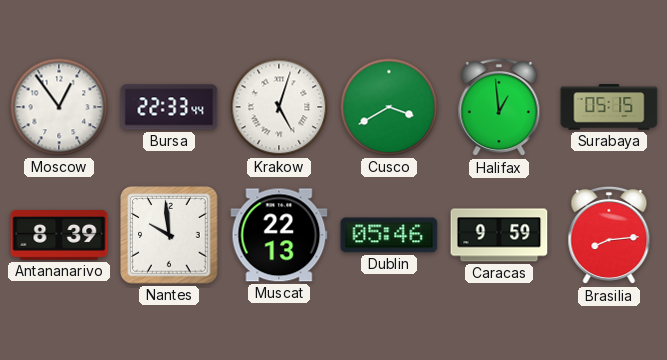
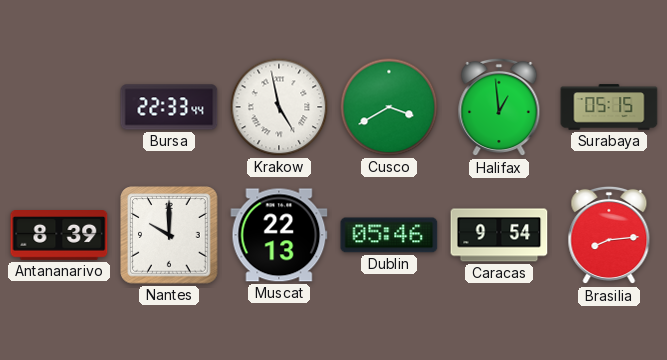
Moscow: 12:54 -> none
Krakow: 5:03 -> 4:58
Nantes: 9:59 -> 10:00
Caracas: 9:59 -> 9:54
